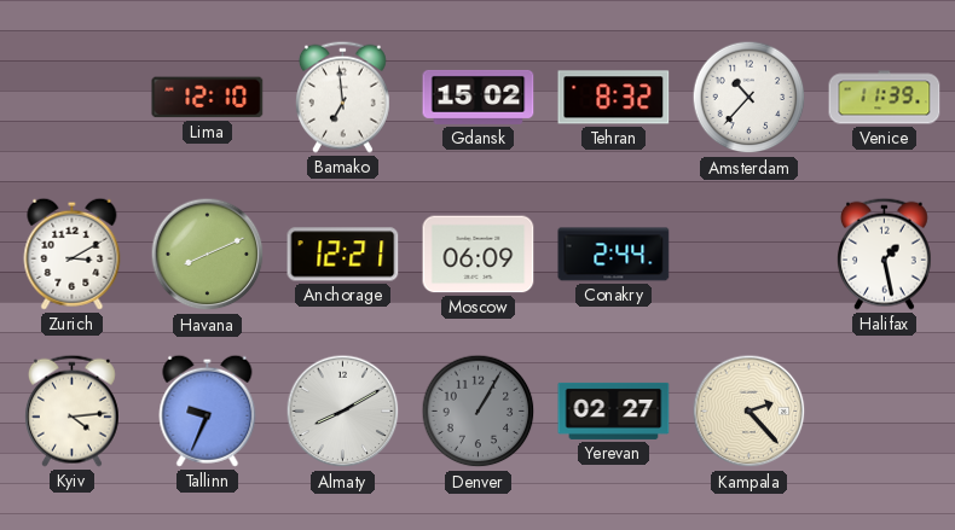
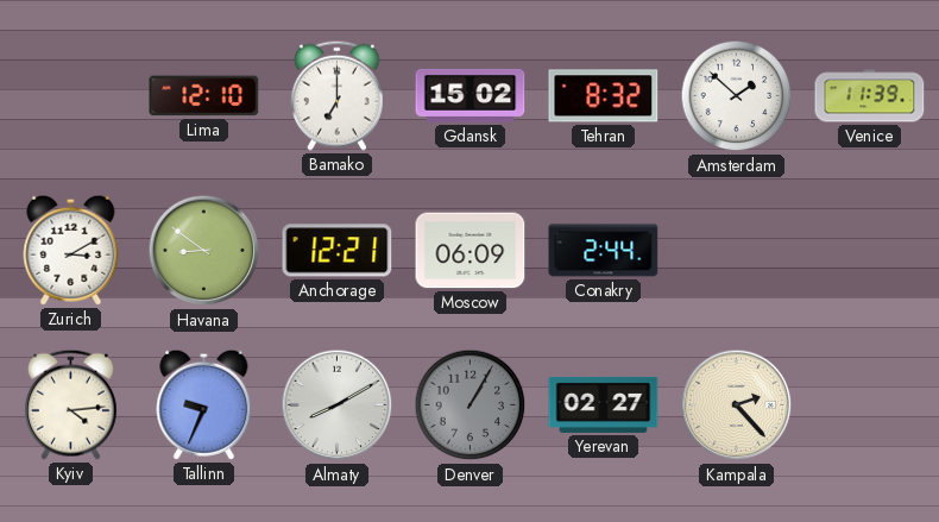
Bamako: 6:59 -> 7:00
Amsterdam: 10:37 -> 1:52
Havana: 8:11 -> 8:51
Halifax: 1:28 -> none
